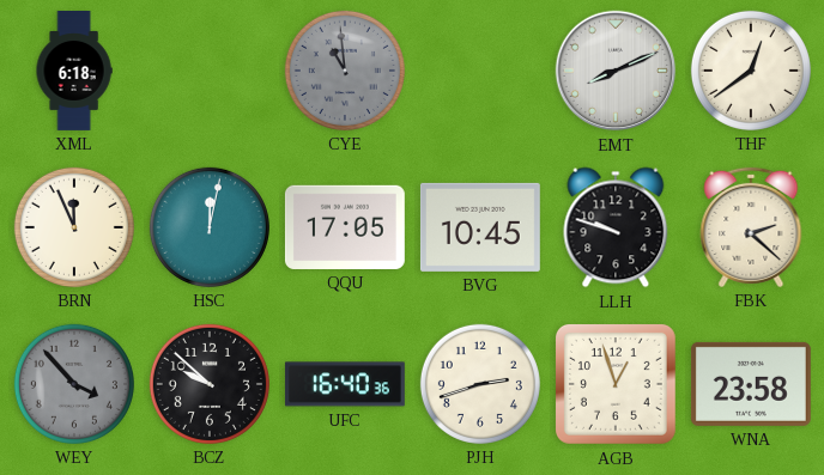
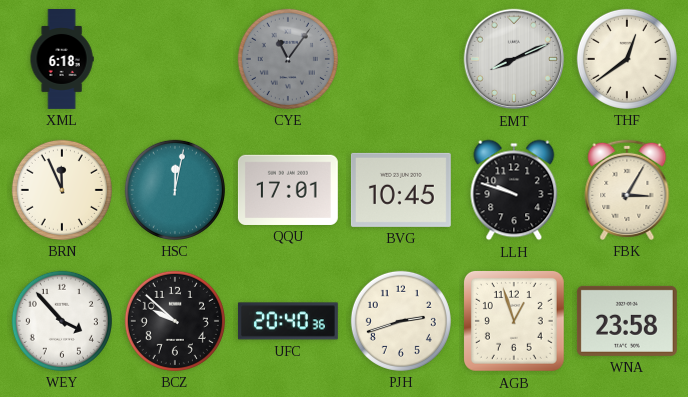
CYE: 10:59 -> 11:06
QQU: 17:05 -> 17:01
FBK: 2:22 -> 3:05
WEY dial: grey -> white
UFC: 16:40 -> 20:40
